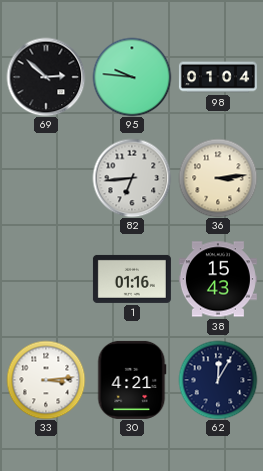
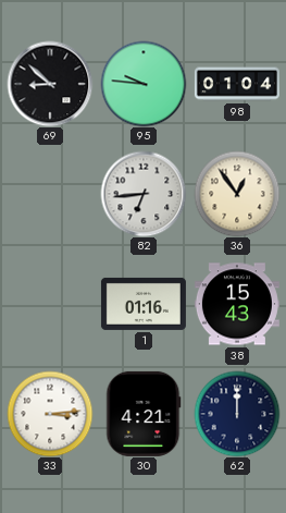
69: 2:52 -> 8:52
36: 3:14 -> 12:54
62: 12:05 -> 12:00
